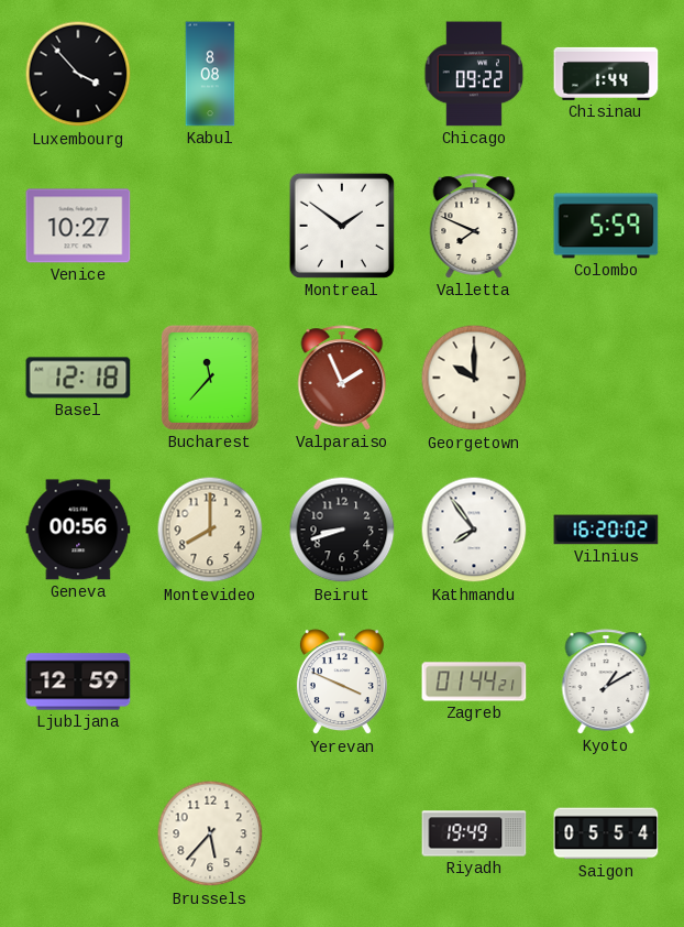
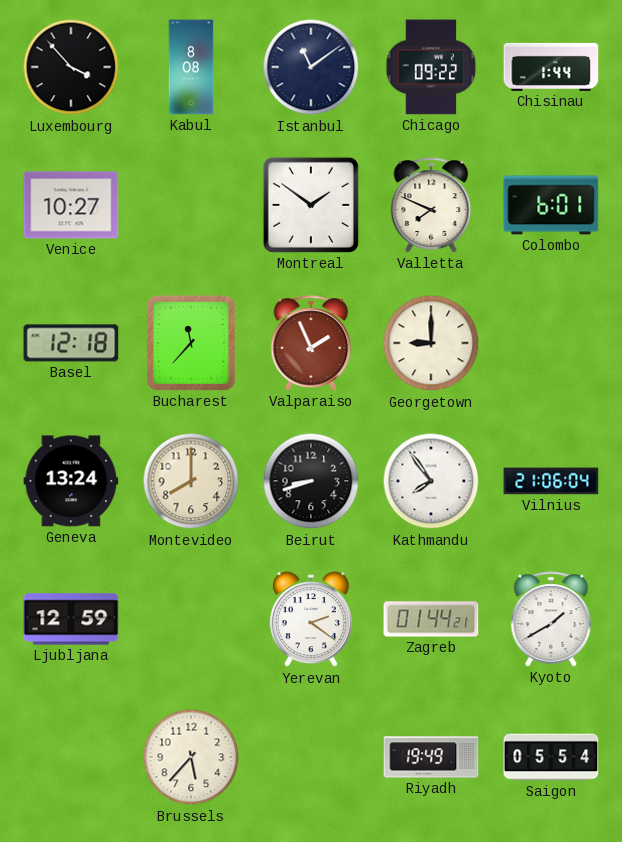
Istanbul: none -> 11:09
Colombo: 5:59 -> 6:01
Georgetown: 10:00 -> 9:00
Geneva: 00:56 -> 13:24
Vilnius: 16:20 -> 21:06
Yerevan: 3:49 -> 2:21
Kyoto: 1:10 -> 1:40
